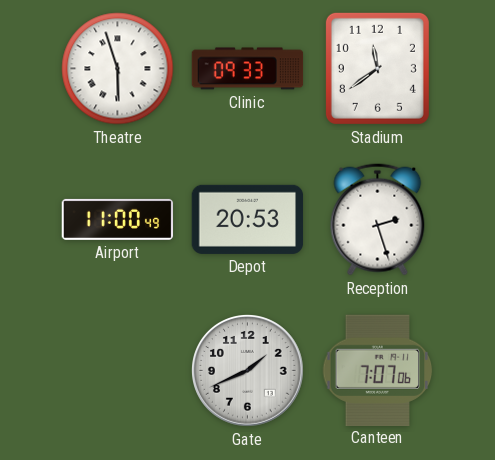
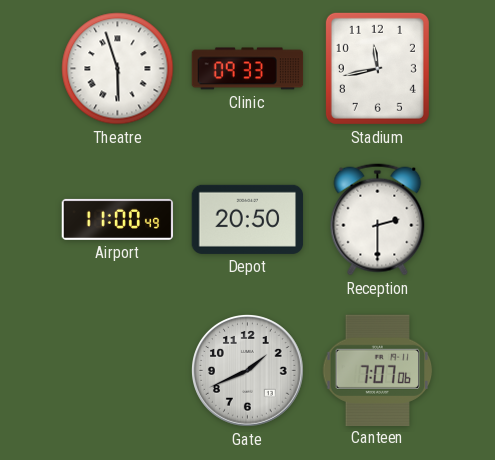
Stadium: 11:39 -> 11:43
Depot: 20:53 -> 20:50
Reception: 2:27 -> 2:30
